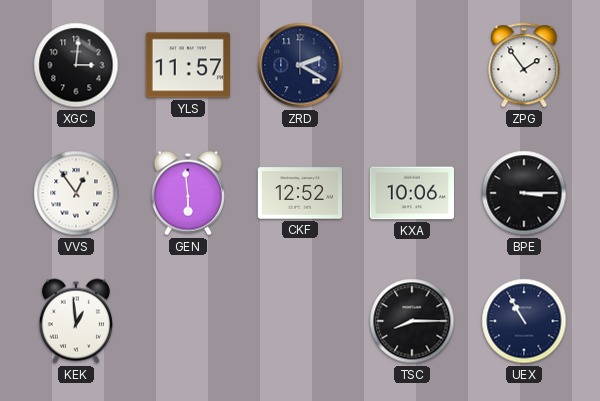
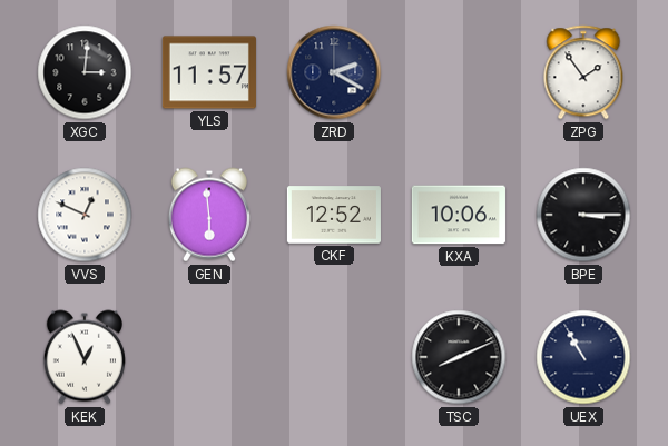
VVS: 12:54 -> 12:49
KEK: 12:59 -> 12:56
TSC: 8:15 -> 8:11
